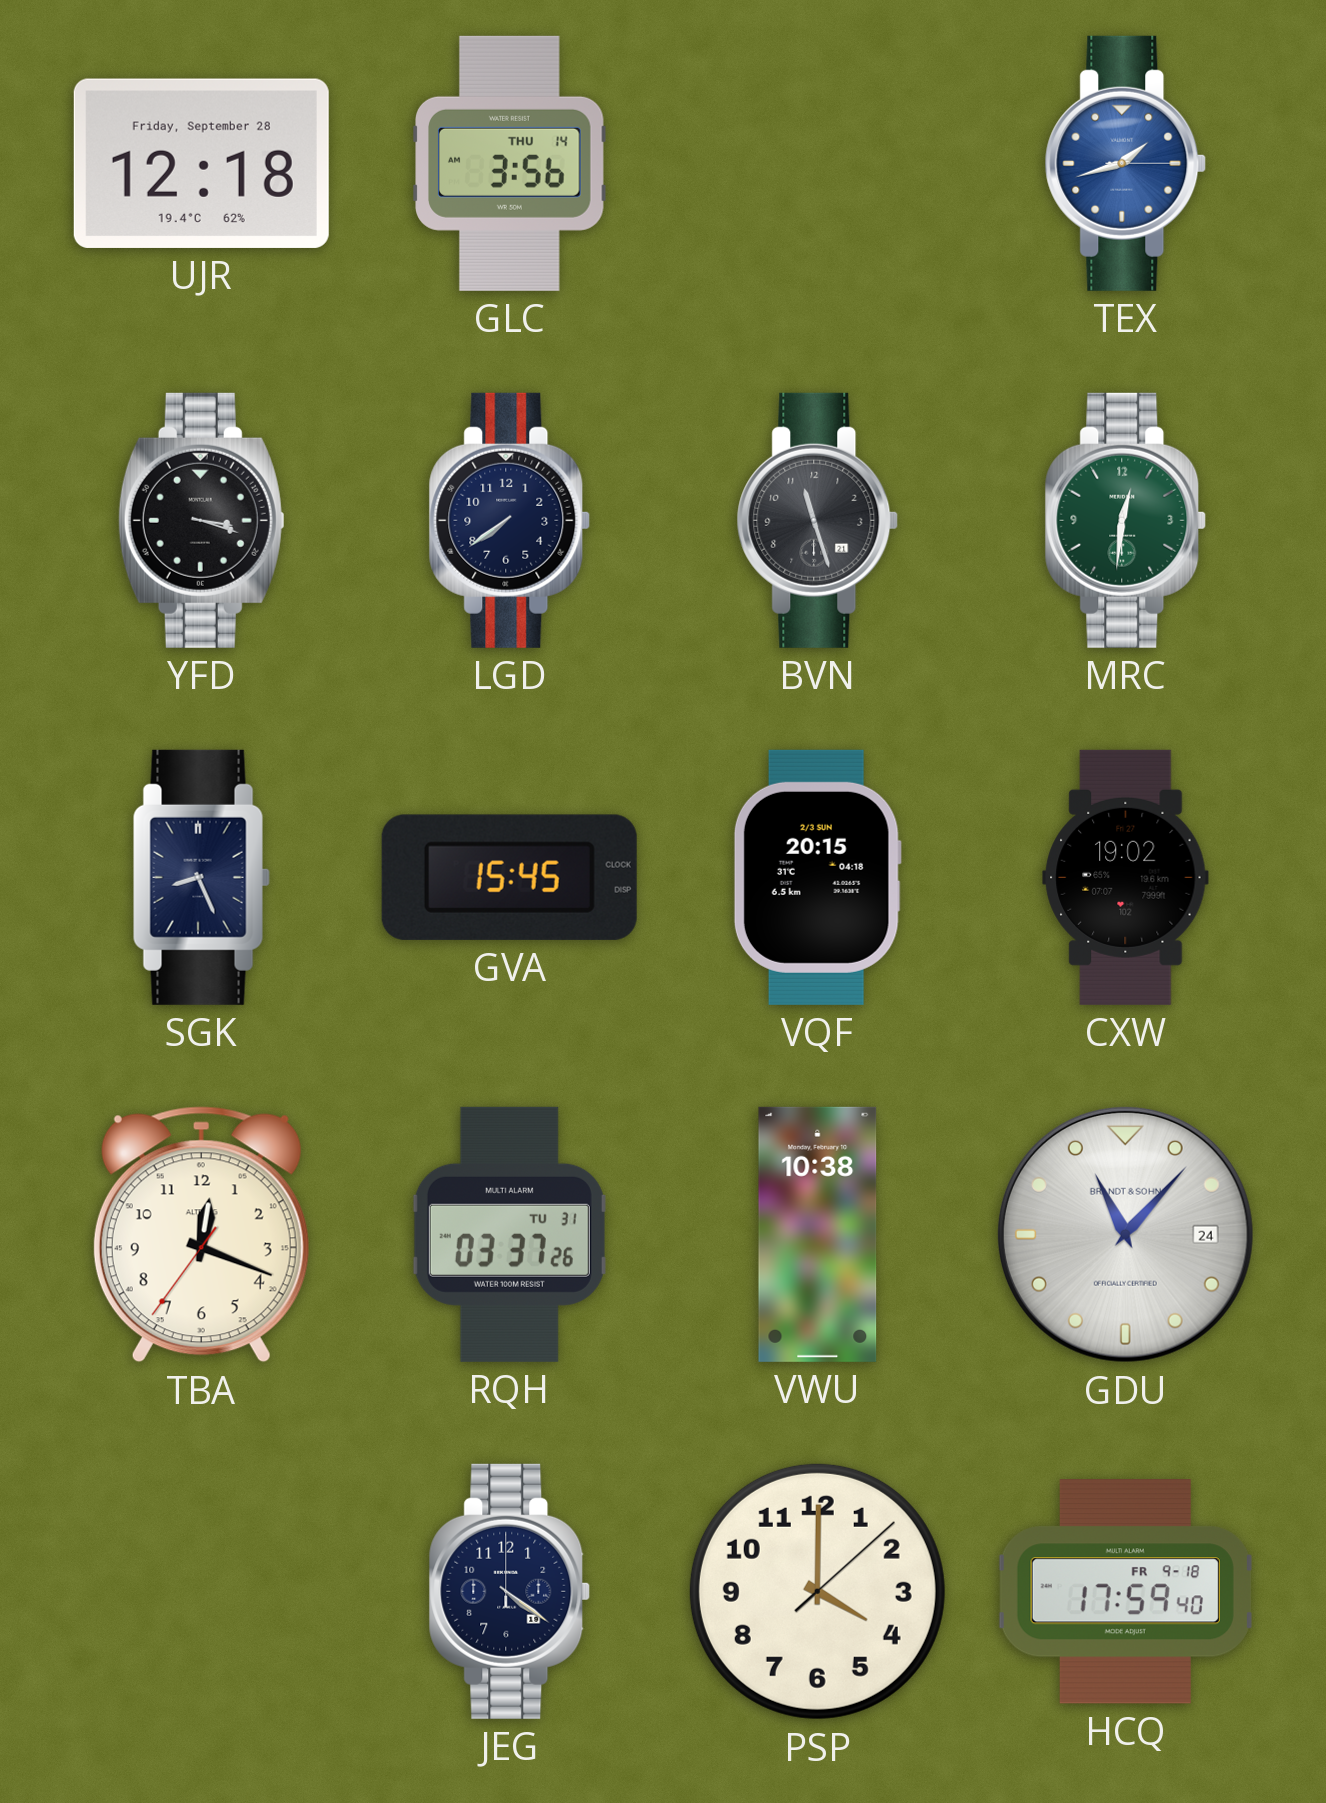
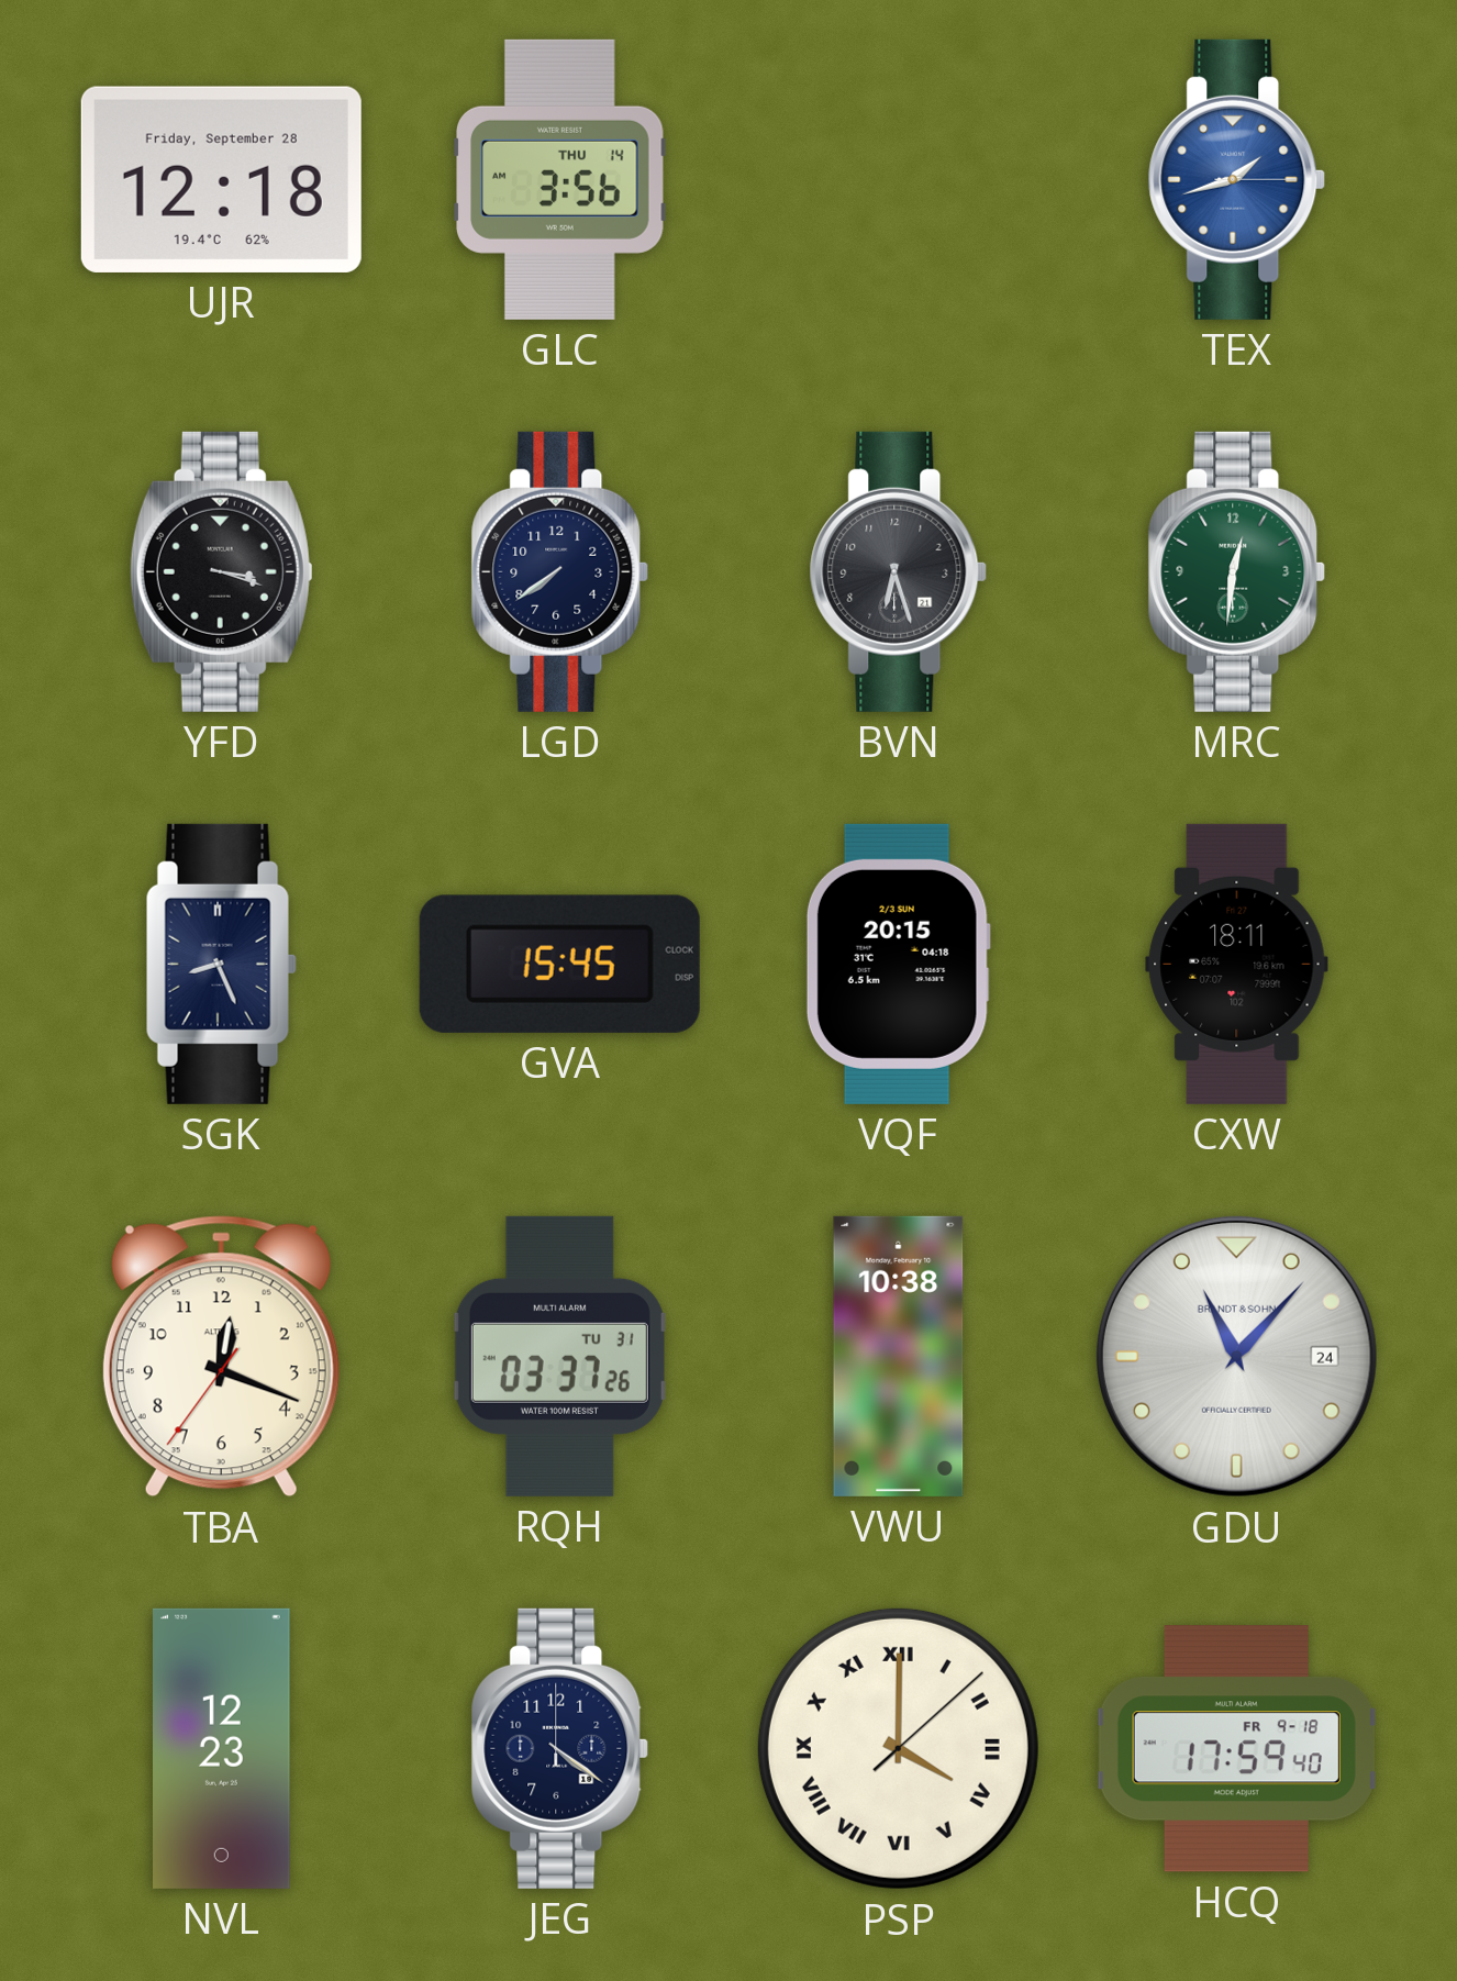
BVN: 11:27 -> 6:27
CXW: 19:02 -> 18:11
NVL: none -> 12:23
PSP numerals: Arabic -> Roman
